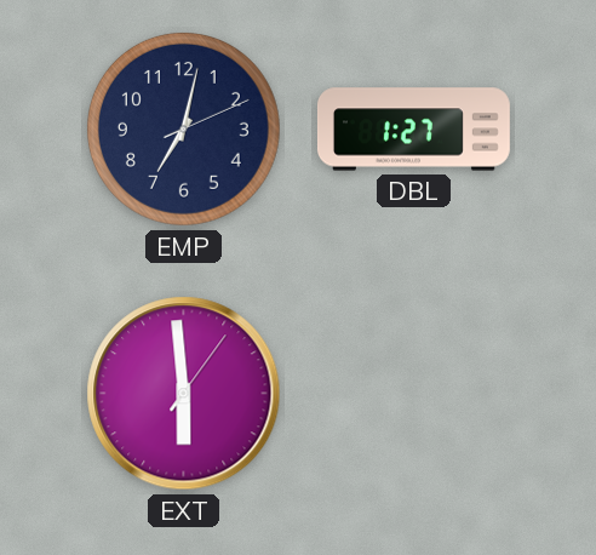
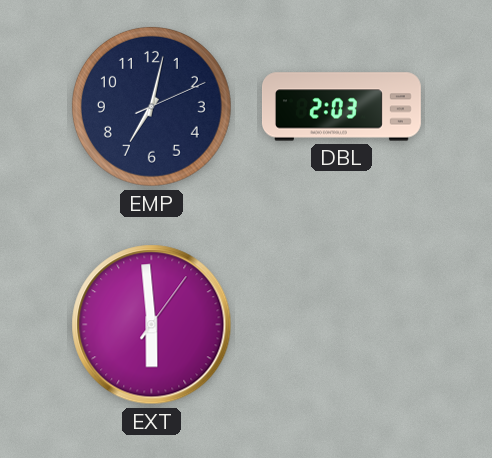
DBL: 1:27 -> 2:03
